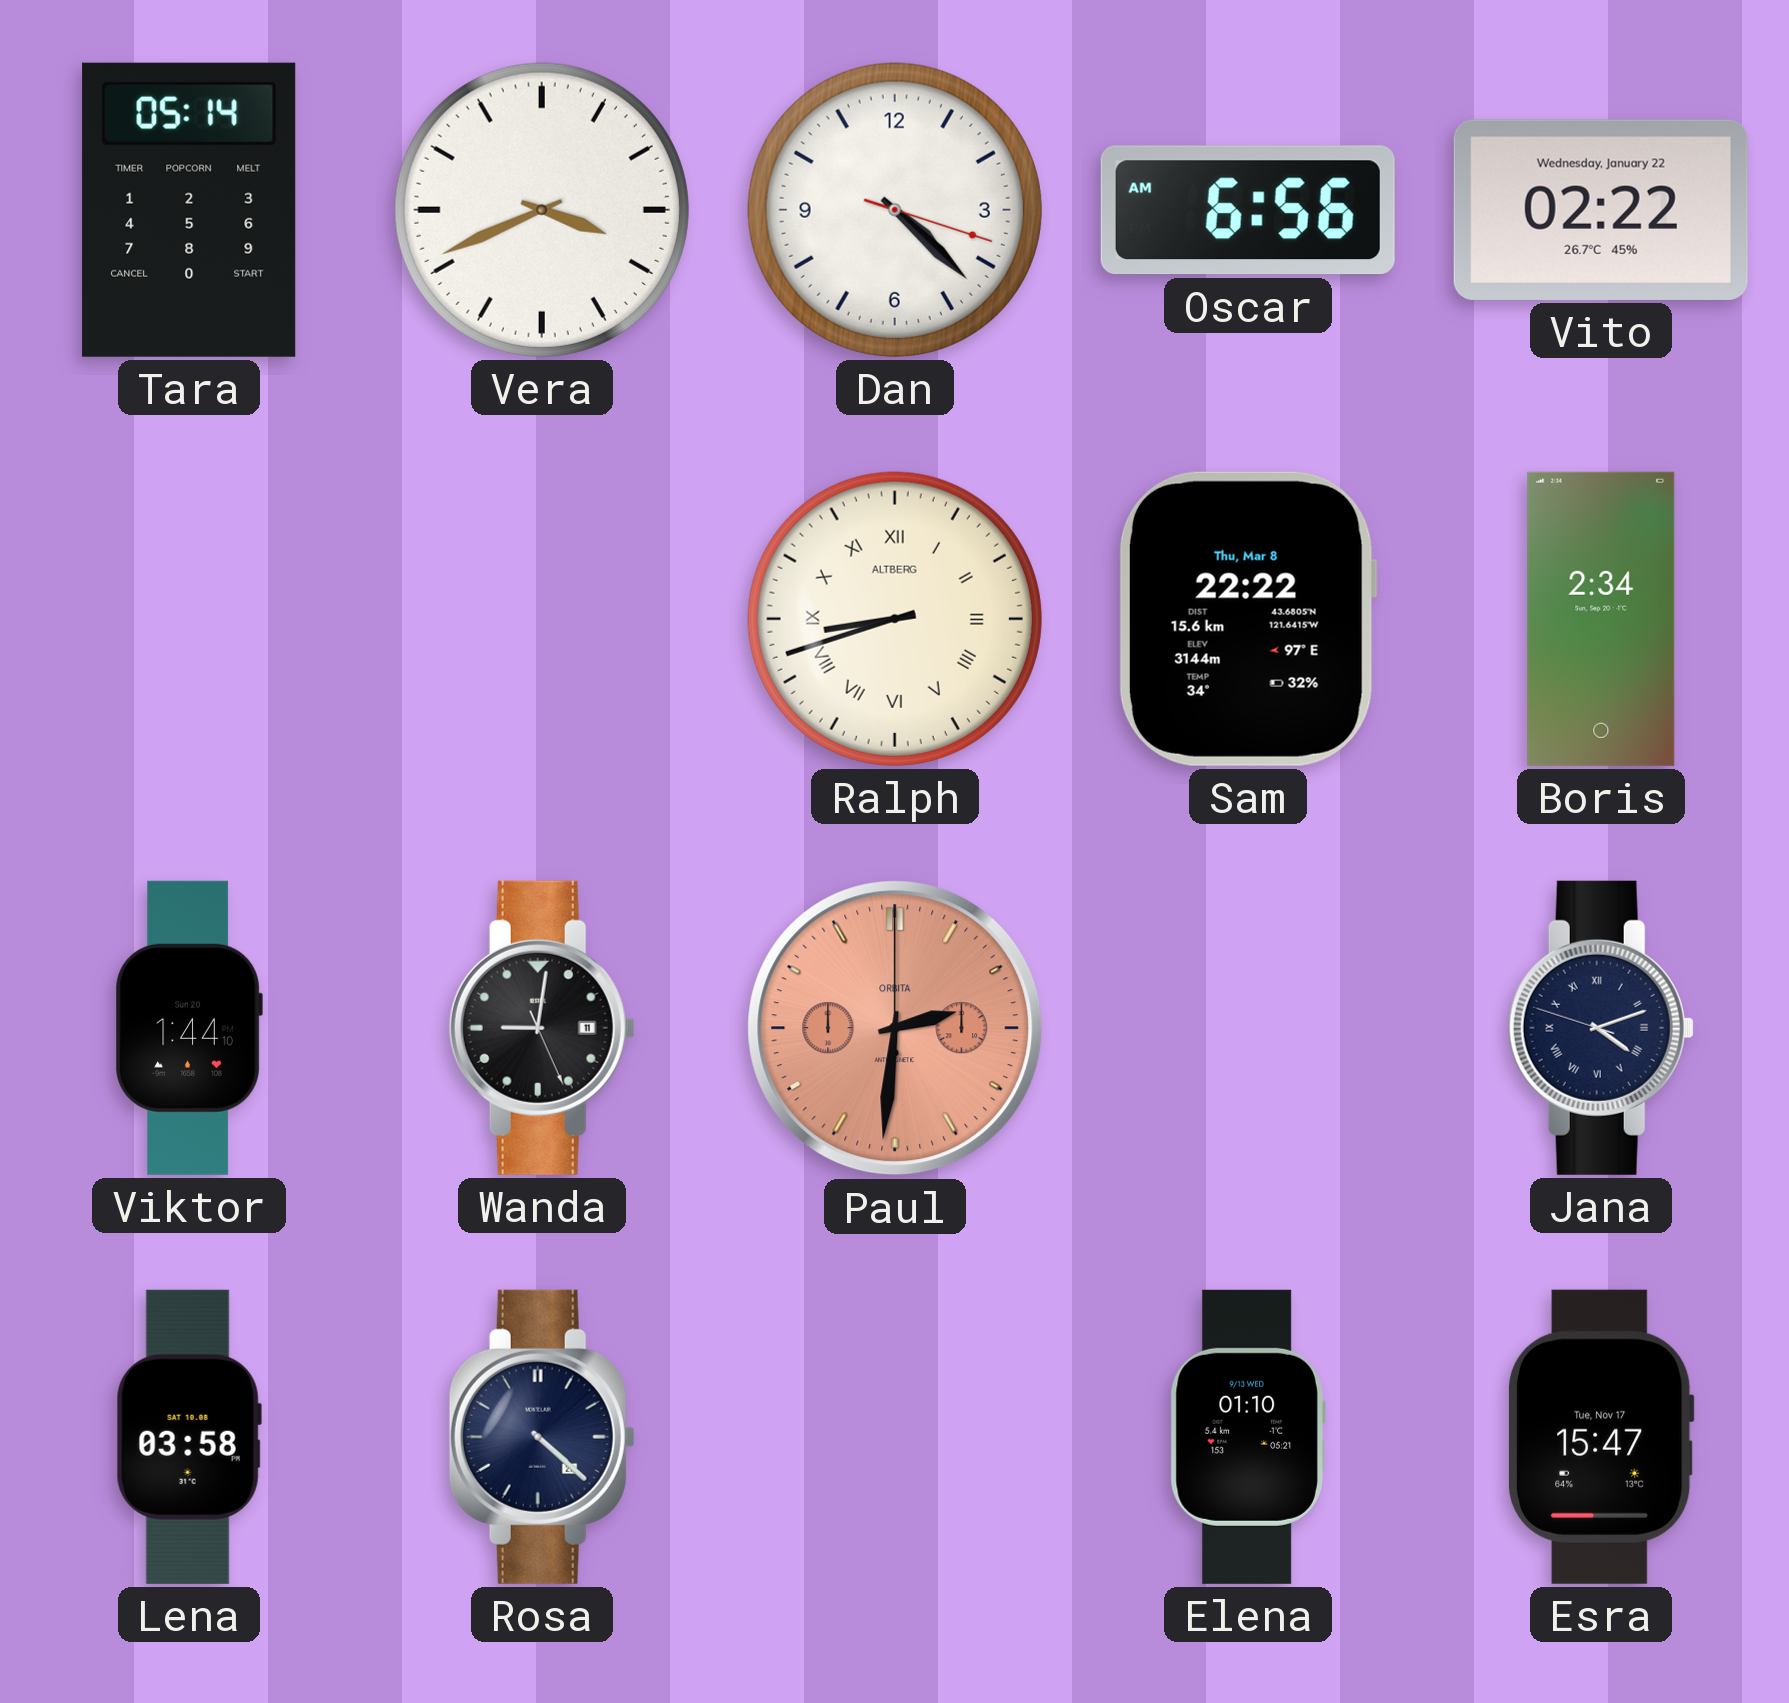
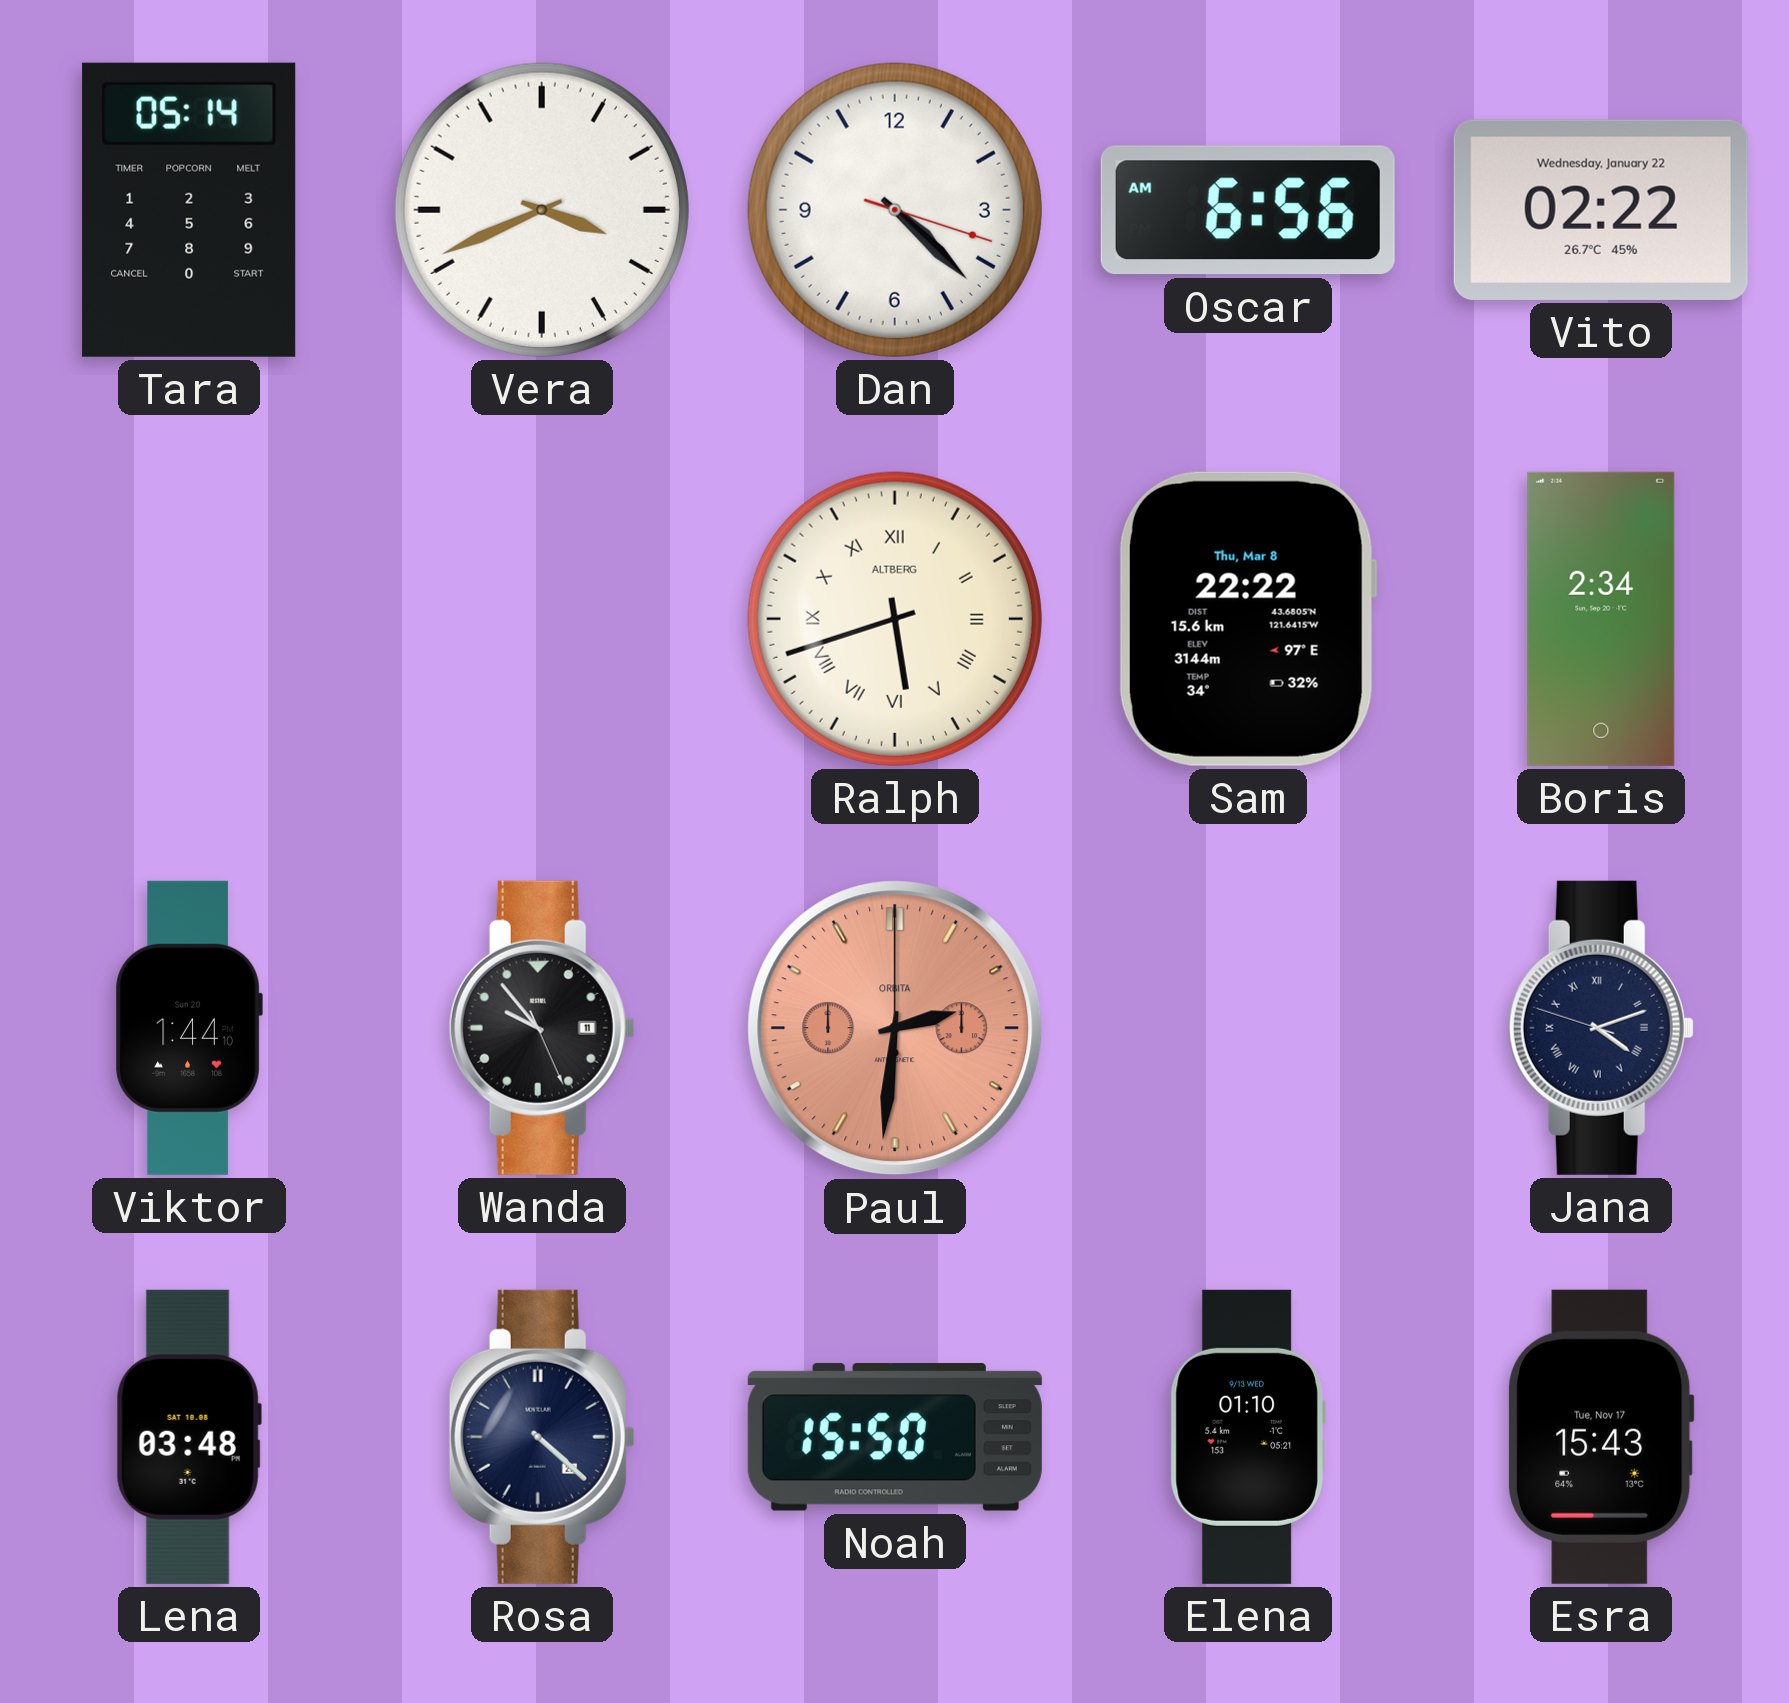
Ralph: 8:42 -> 5:42
Wanda: 9:01 -> 9:53
Lena: 03:58 -> 03:48
Noah: none -> 15:50
Esra: 15:47 -> 15:43
